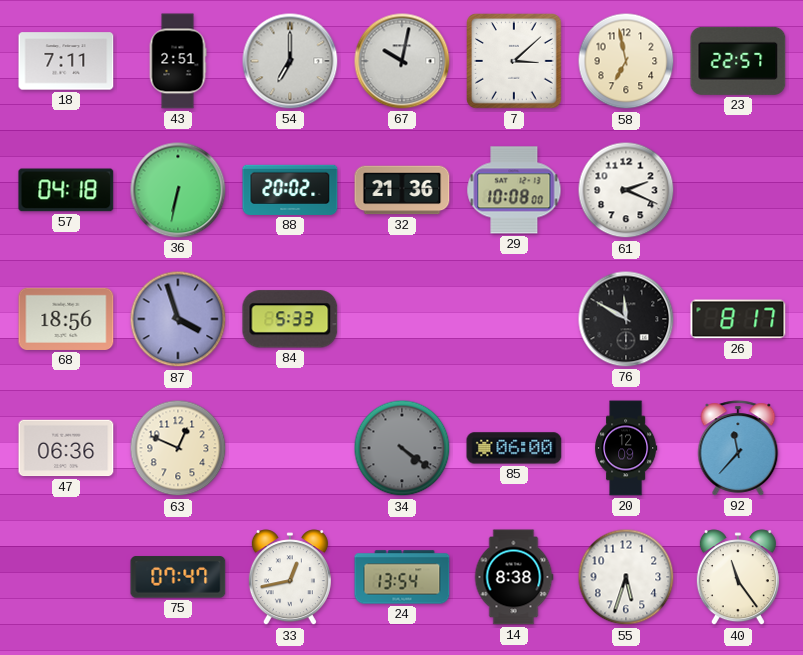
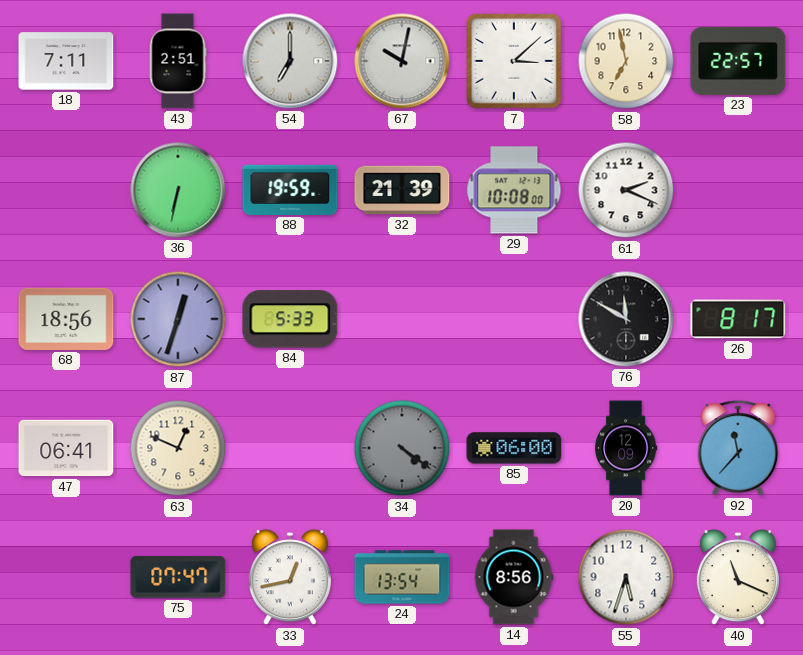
57: 04:18 -> none
88: 20:02 -> 19:59
32: 21:36 -> 21:39
87: 3:57 -> 12:33
47: 06:36 -> 06:41
14: 8:38 -> 8:56
40: 11:24 -> 11:19
